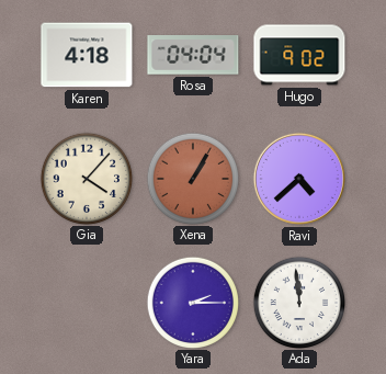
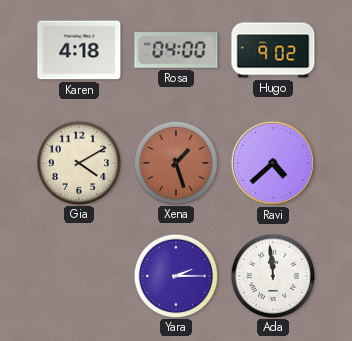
Rosa: 04:04 -> 04:00
Gia: 4:07 -> 4:10
Xena: 1:05 -> 1:27
